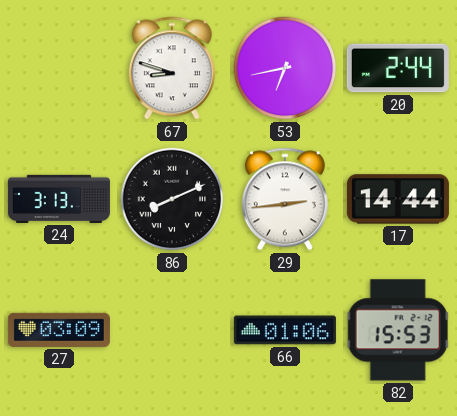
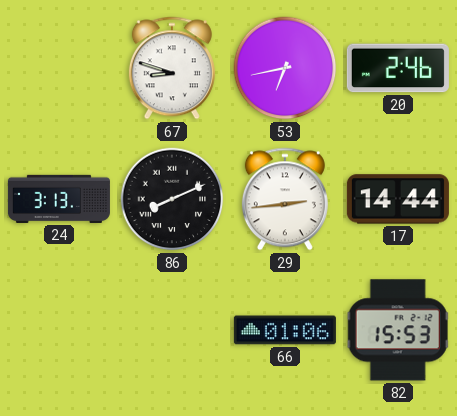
20: 2:44 -> 2:46
27: 03:09 -> none
